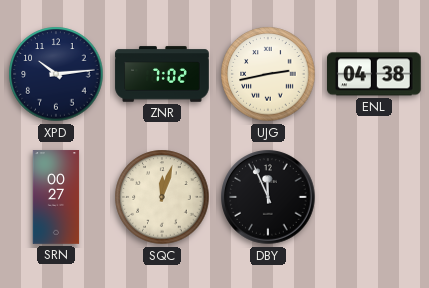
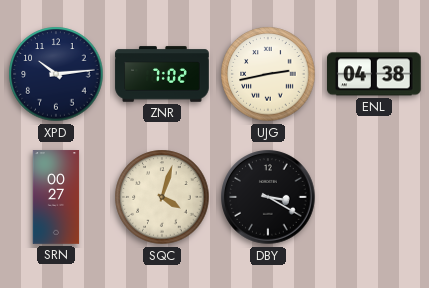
SQC: 12:03 -> 4:03
DBY: 11:56 -> 3:20
